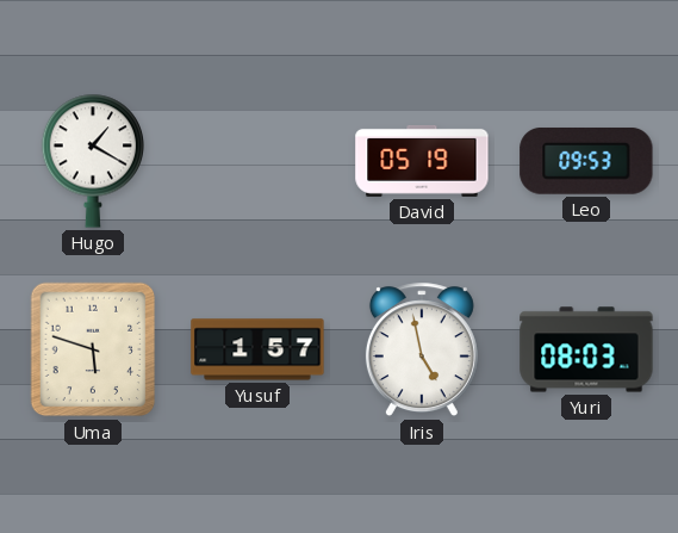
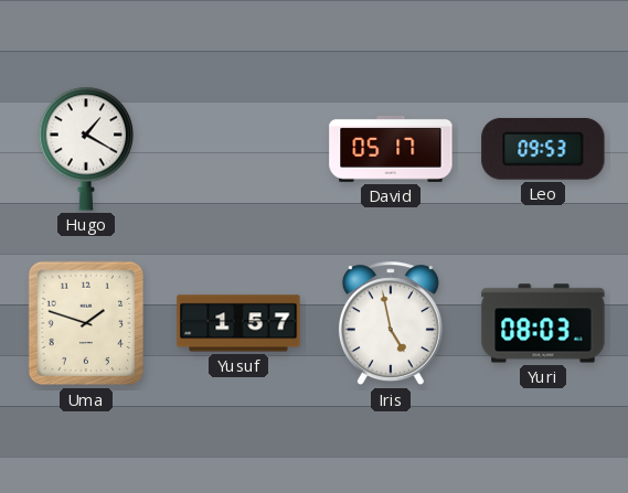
David: 05:19 -> 05:17
Uma: 5:48 -> 1:48
